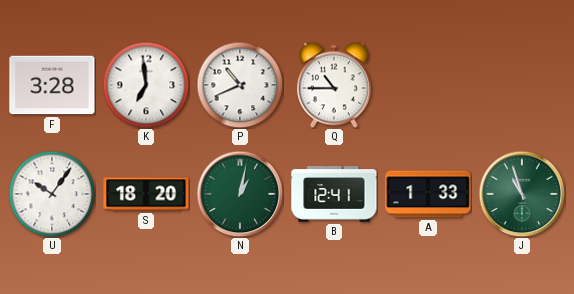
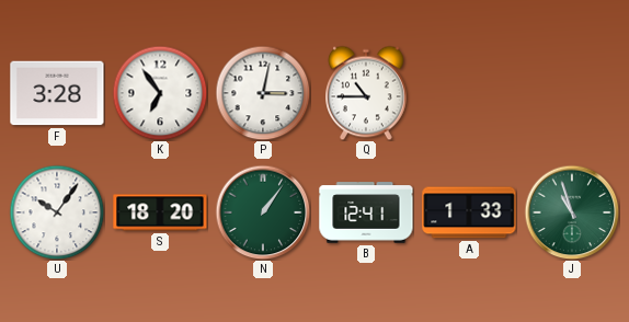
K: 6:59 -> 6:54
P: 10:41 -> 3:02
N: 1:02 -> 1:06
